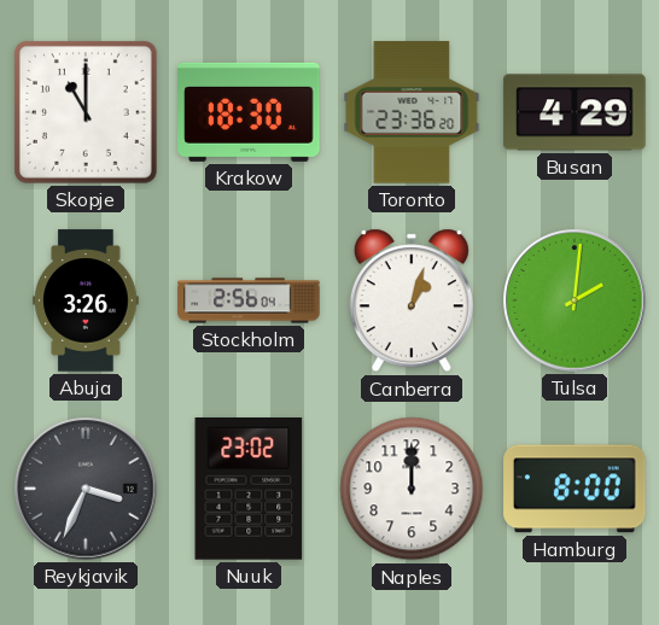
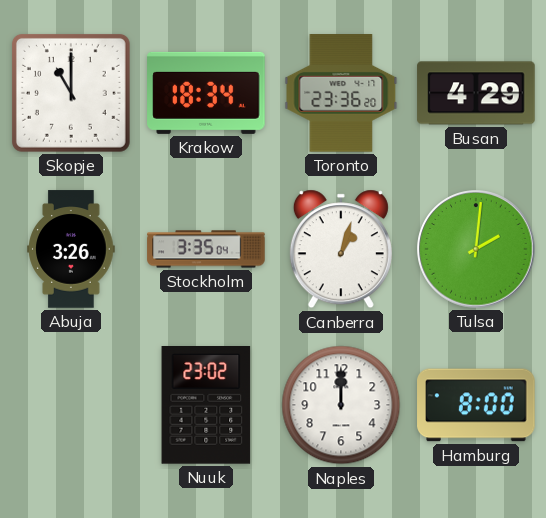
Krakow: 18:30 -> 18:34
Stockholm: 2:56 -> 3:35
Reykjavik: 3:34 -> none
